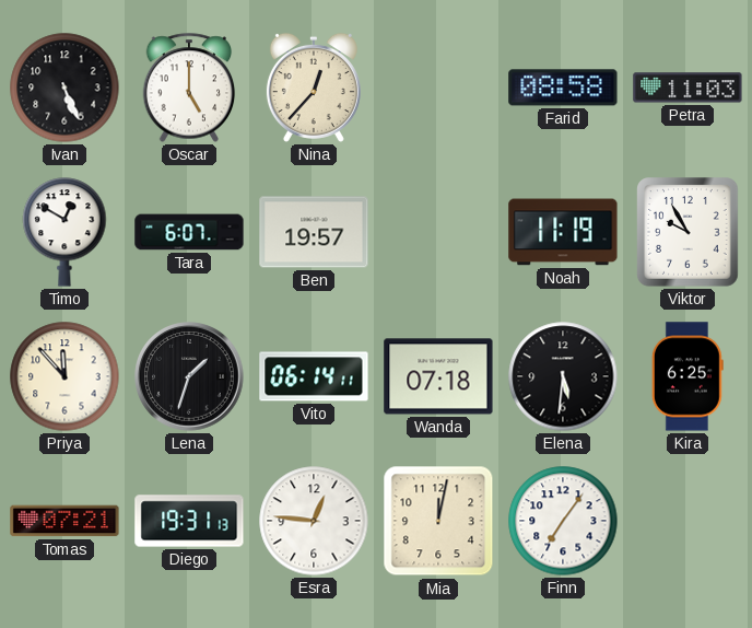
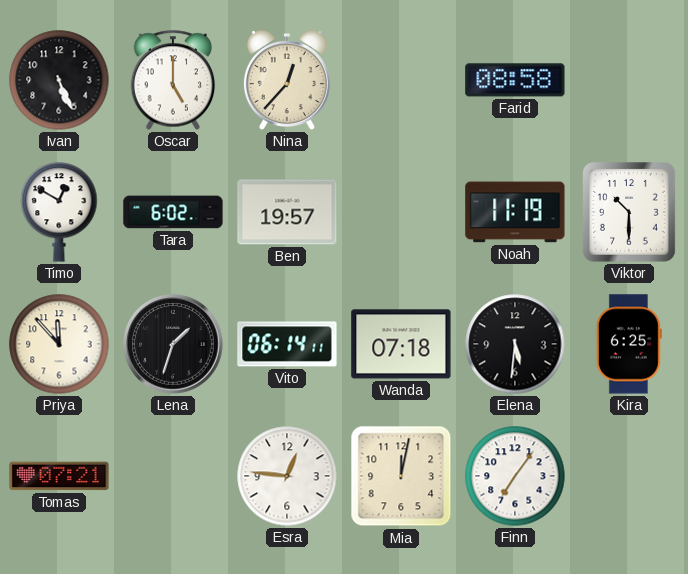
Petra: 11:03 -> none
Tara: 6:07 -> 6:02
Viktor: 9:55 -> 10:30
Diego: 19:31 -> none
